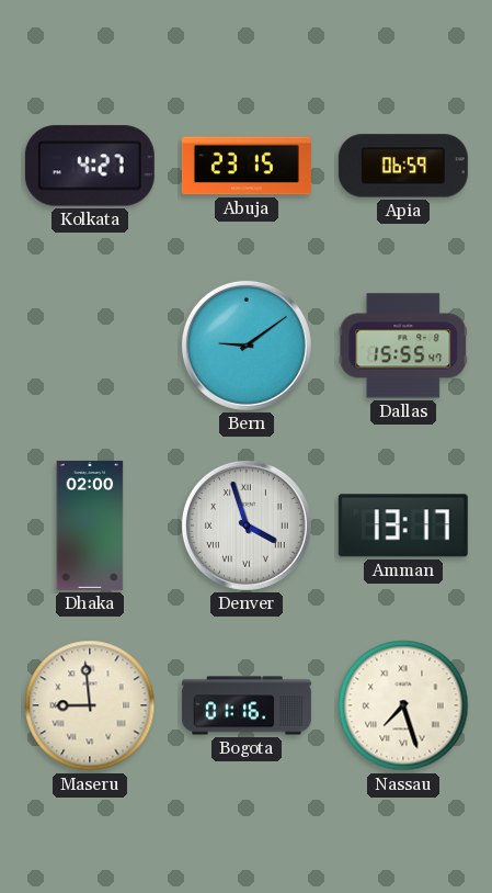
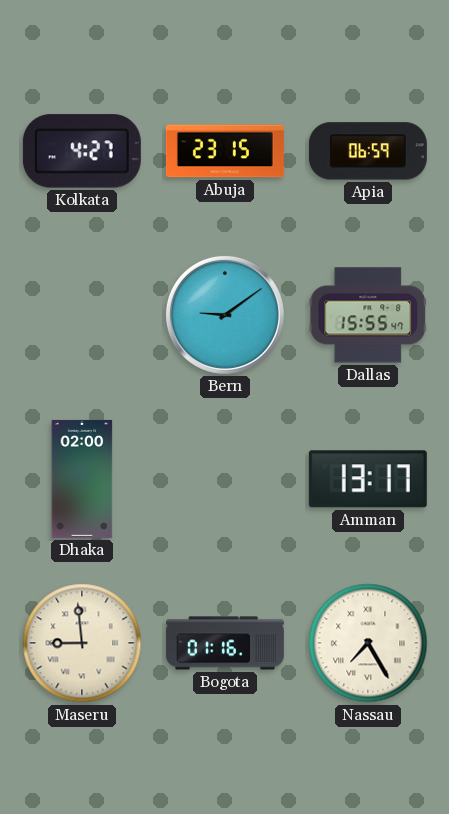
Denver: 3:57 -> none
Nassau: 7:27 -> 7:25
